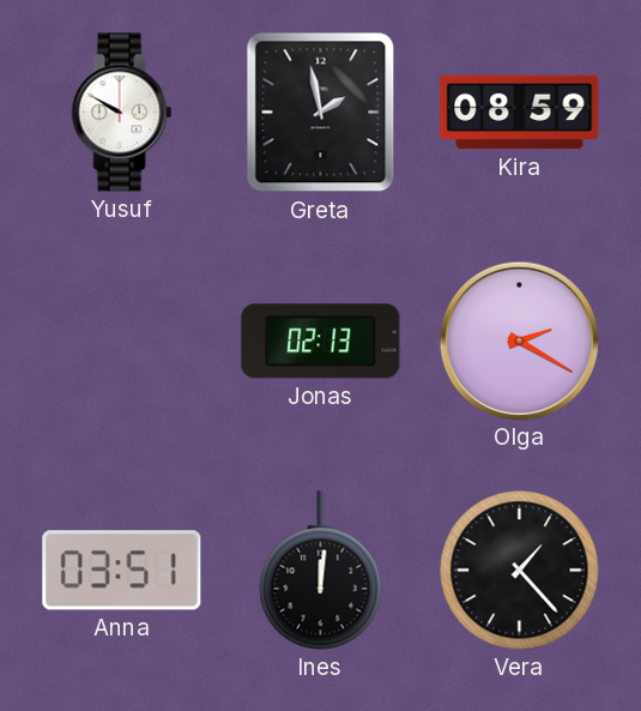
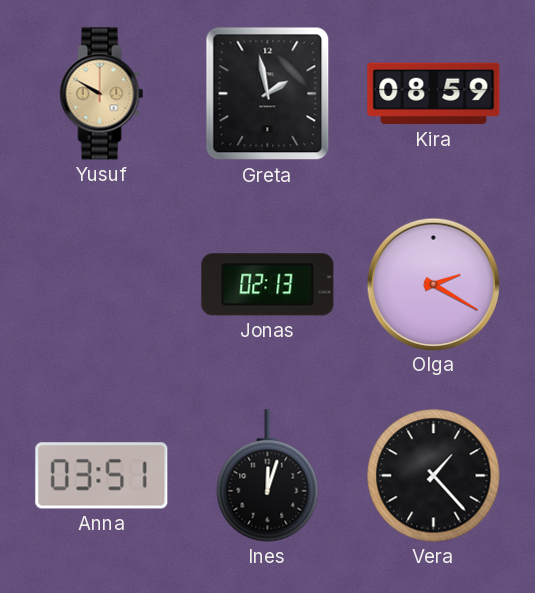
Yusuf dial: white -> champagne
Ines: 12:01 -> 12:03
